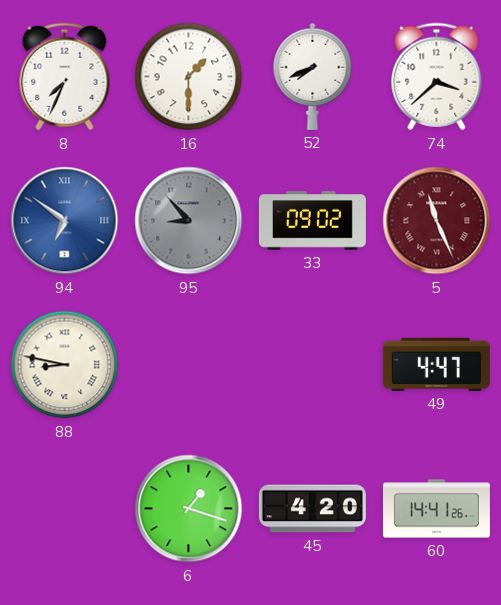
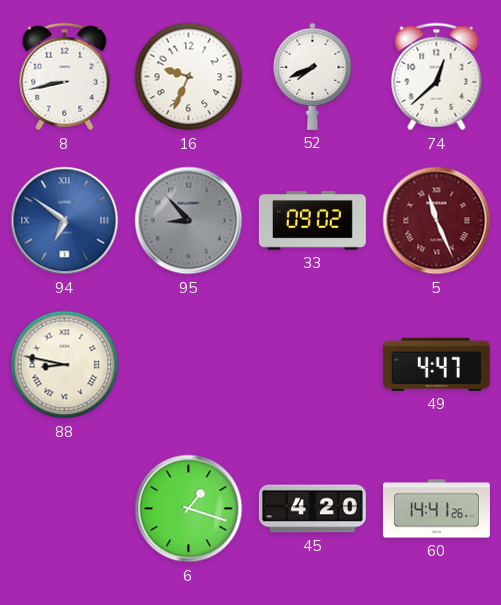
8: 7:34 -> 8:43
16: 1:30 -> 9:34
74: 3:38 -> 12:38
